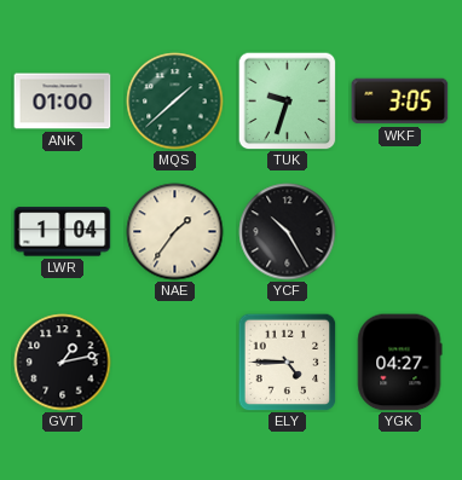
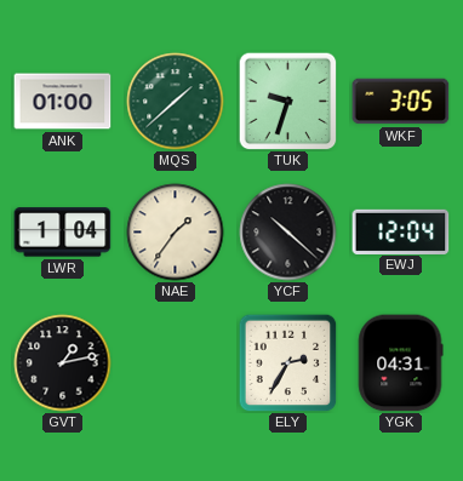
YCF: 10:25 -> 10:22
EWJ: none -> 12:04
ELY: 4:45 -> 2:35
YGK: 04:27 -> 04:31
